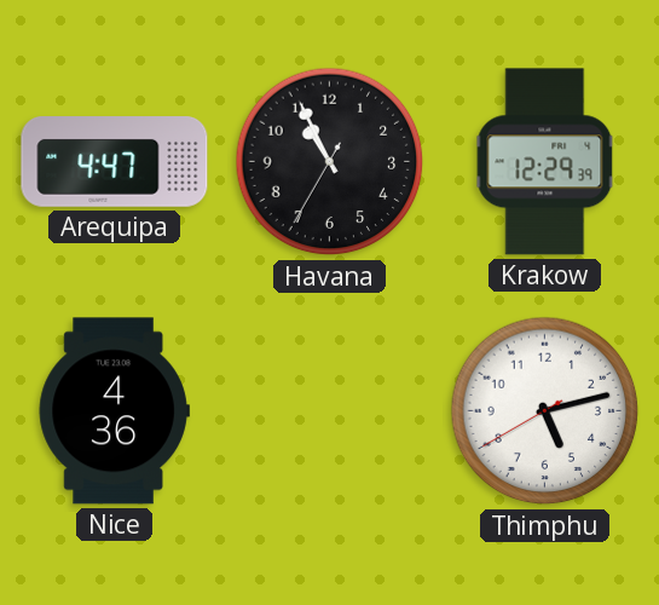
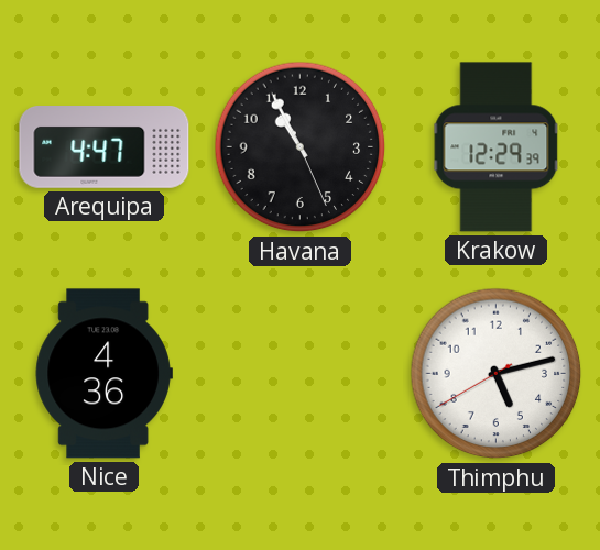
Havana: 10:55:35 -> 10:55:26
